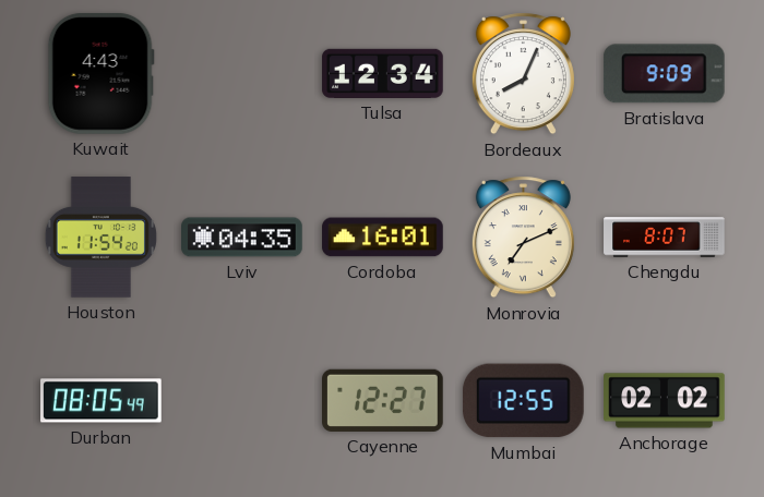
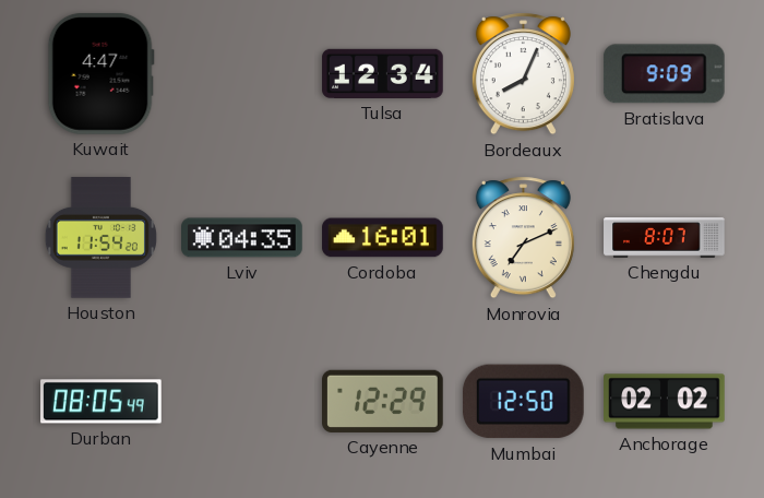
Kuwait: 4:43 -> 4:47
Cayenne: 12:27 -> 12:29
Mumbai: 12:55 -> 12:50
